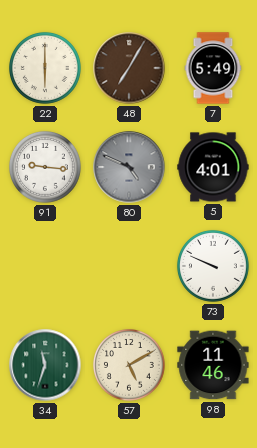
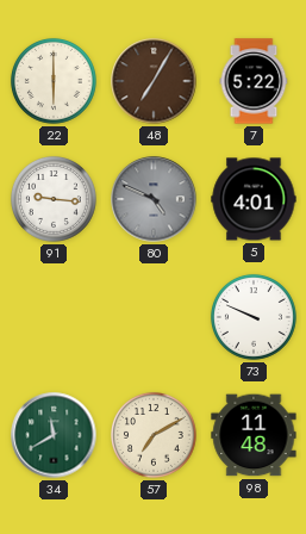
7: 5:49 -> 5:22
34: 11:33 -> 11:40
57: 5:10 -> 7:10
98: 11:46 -> 11:48
